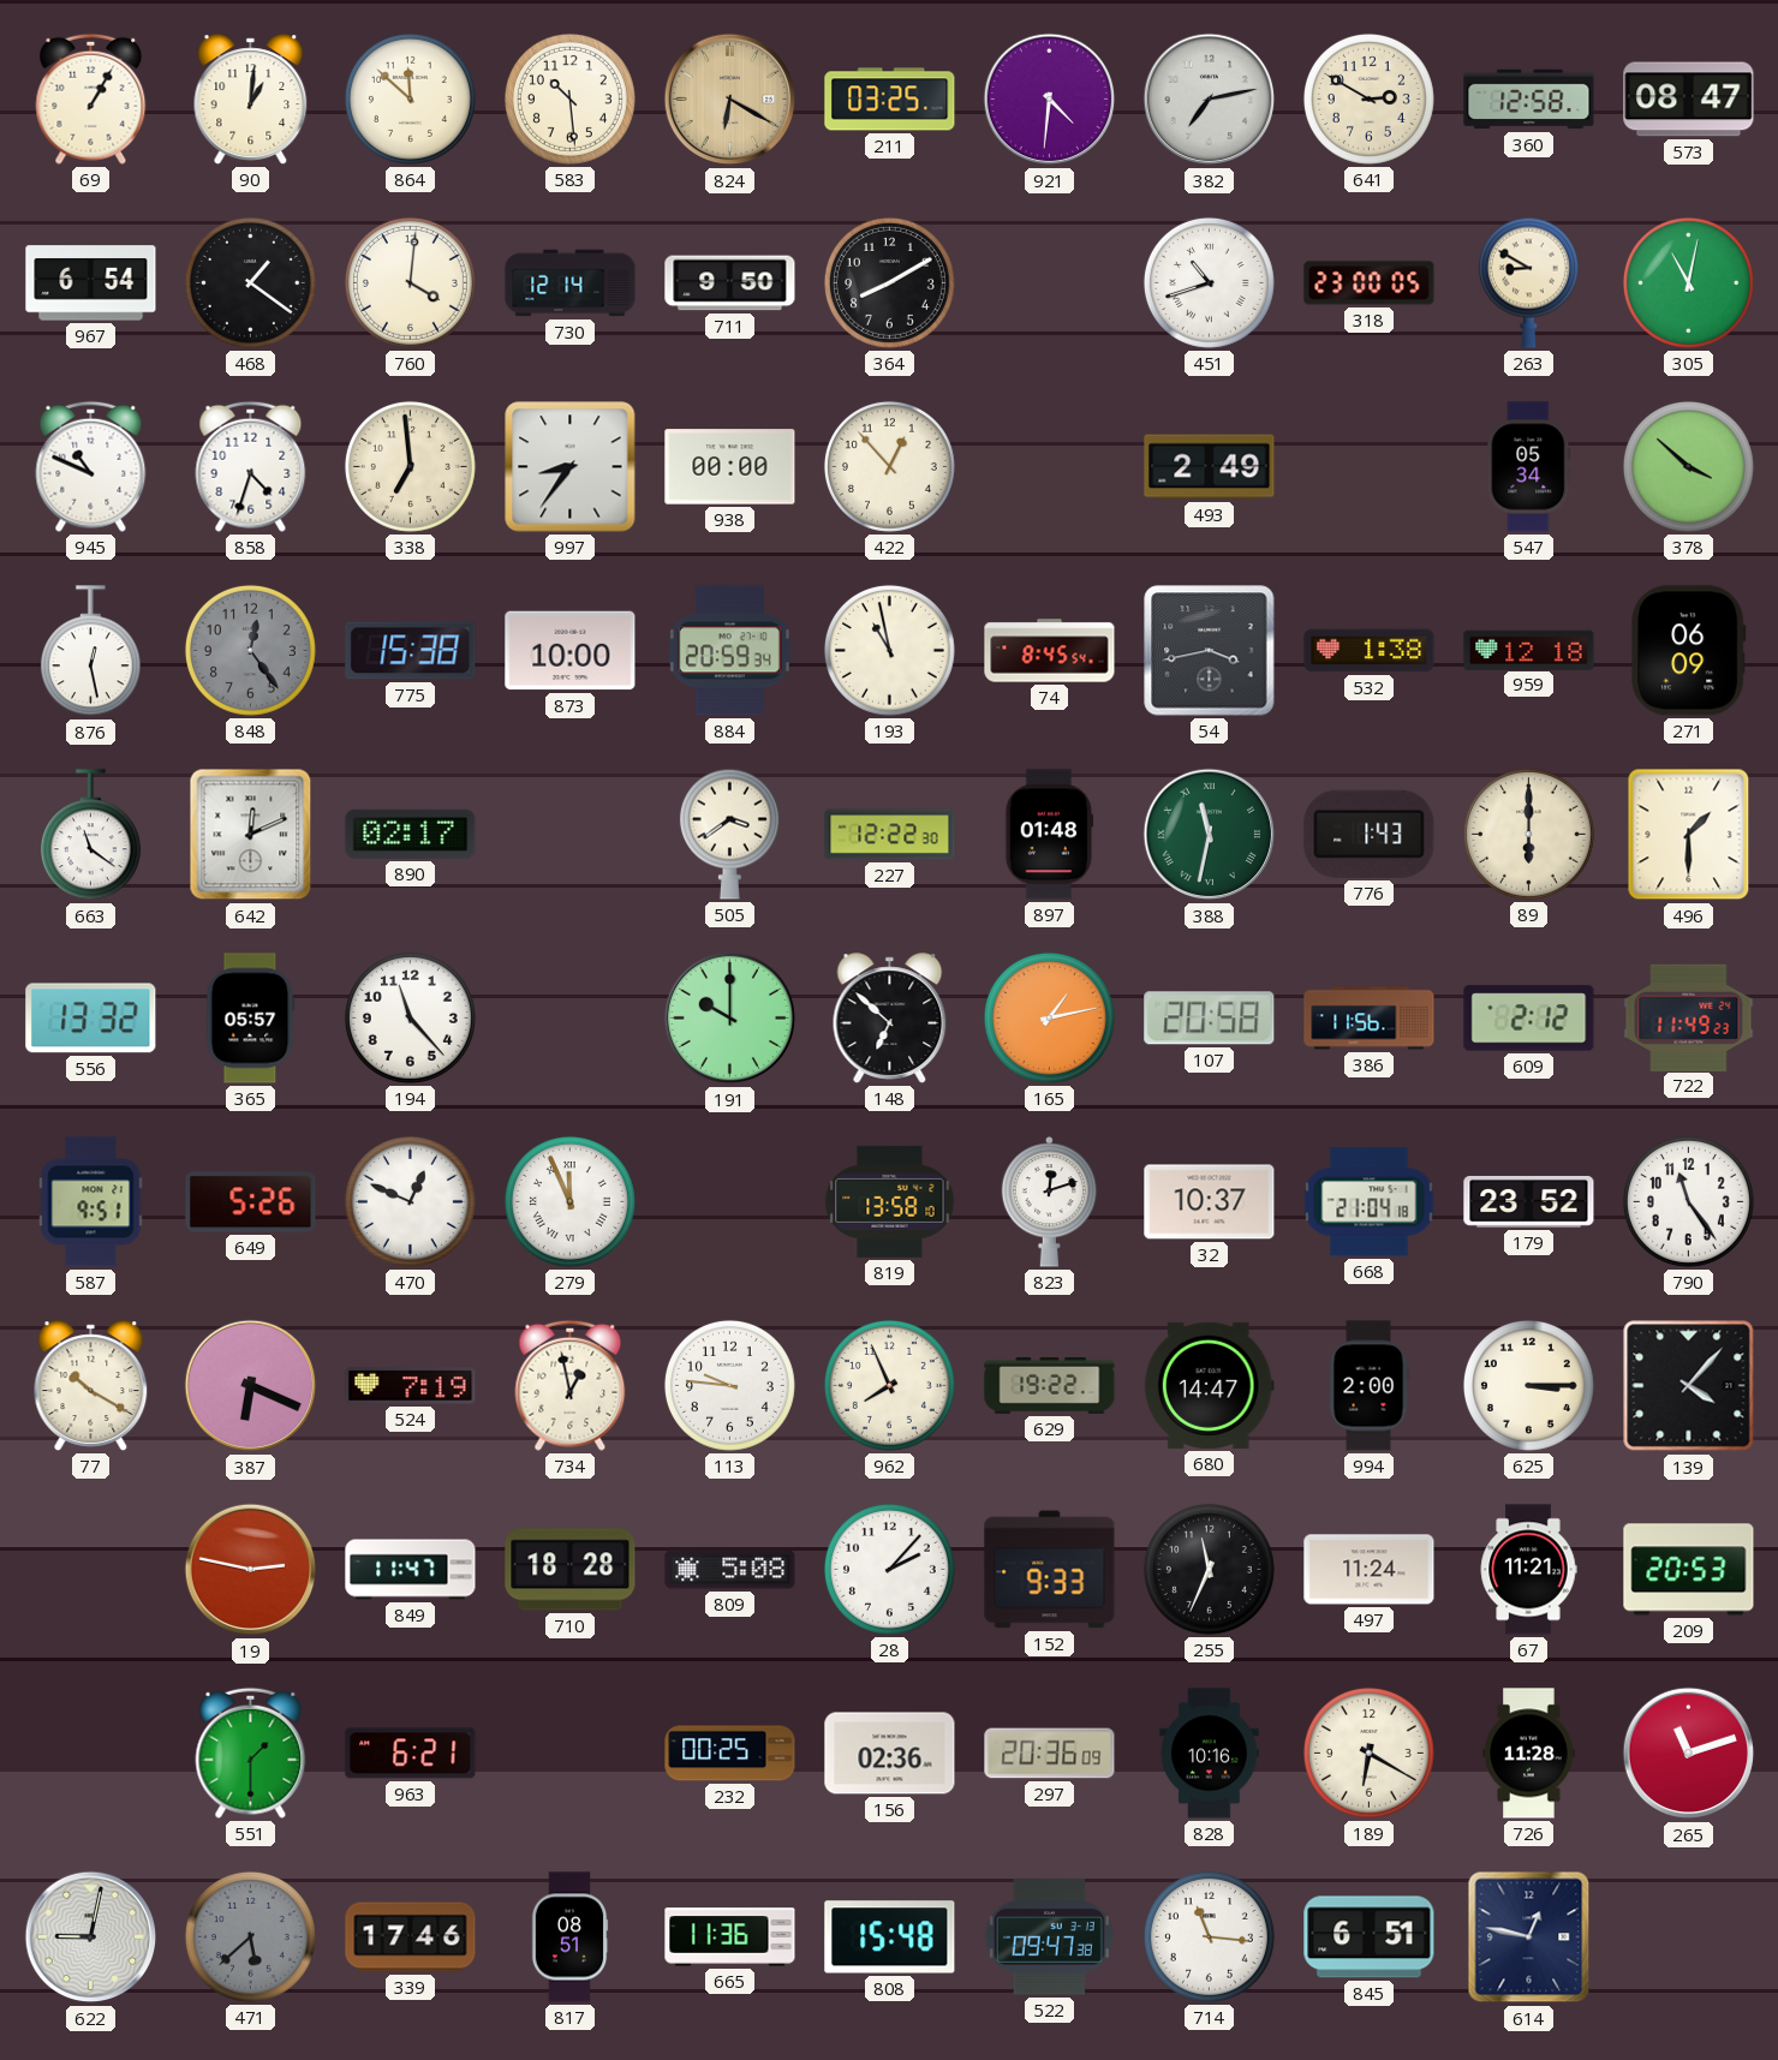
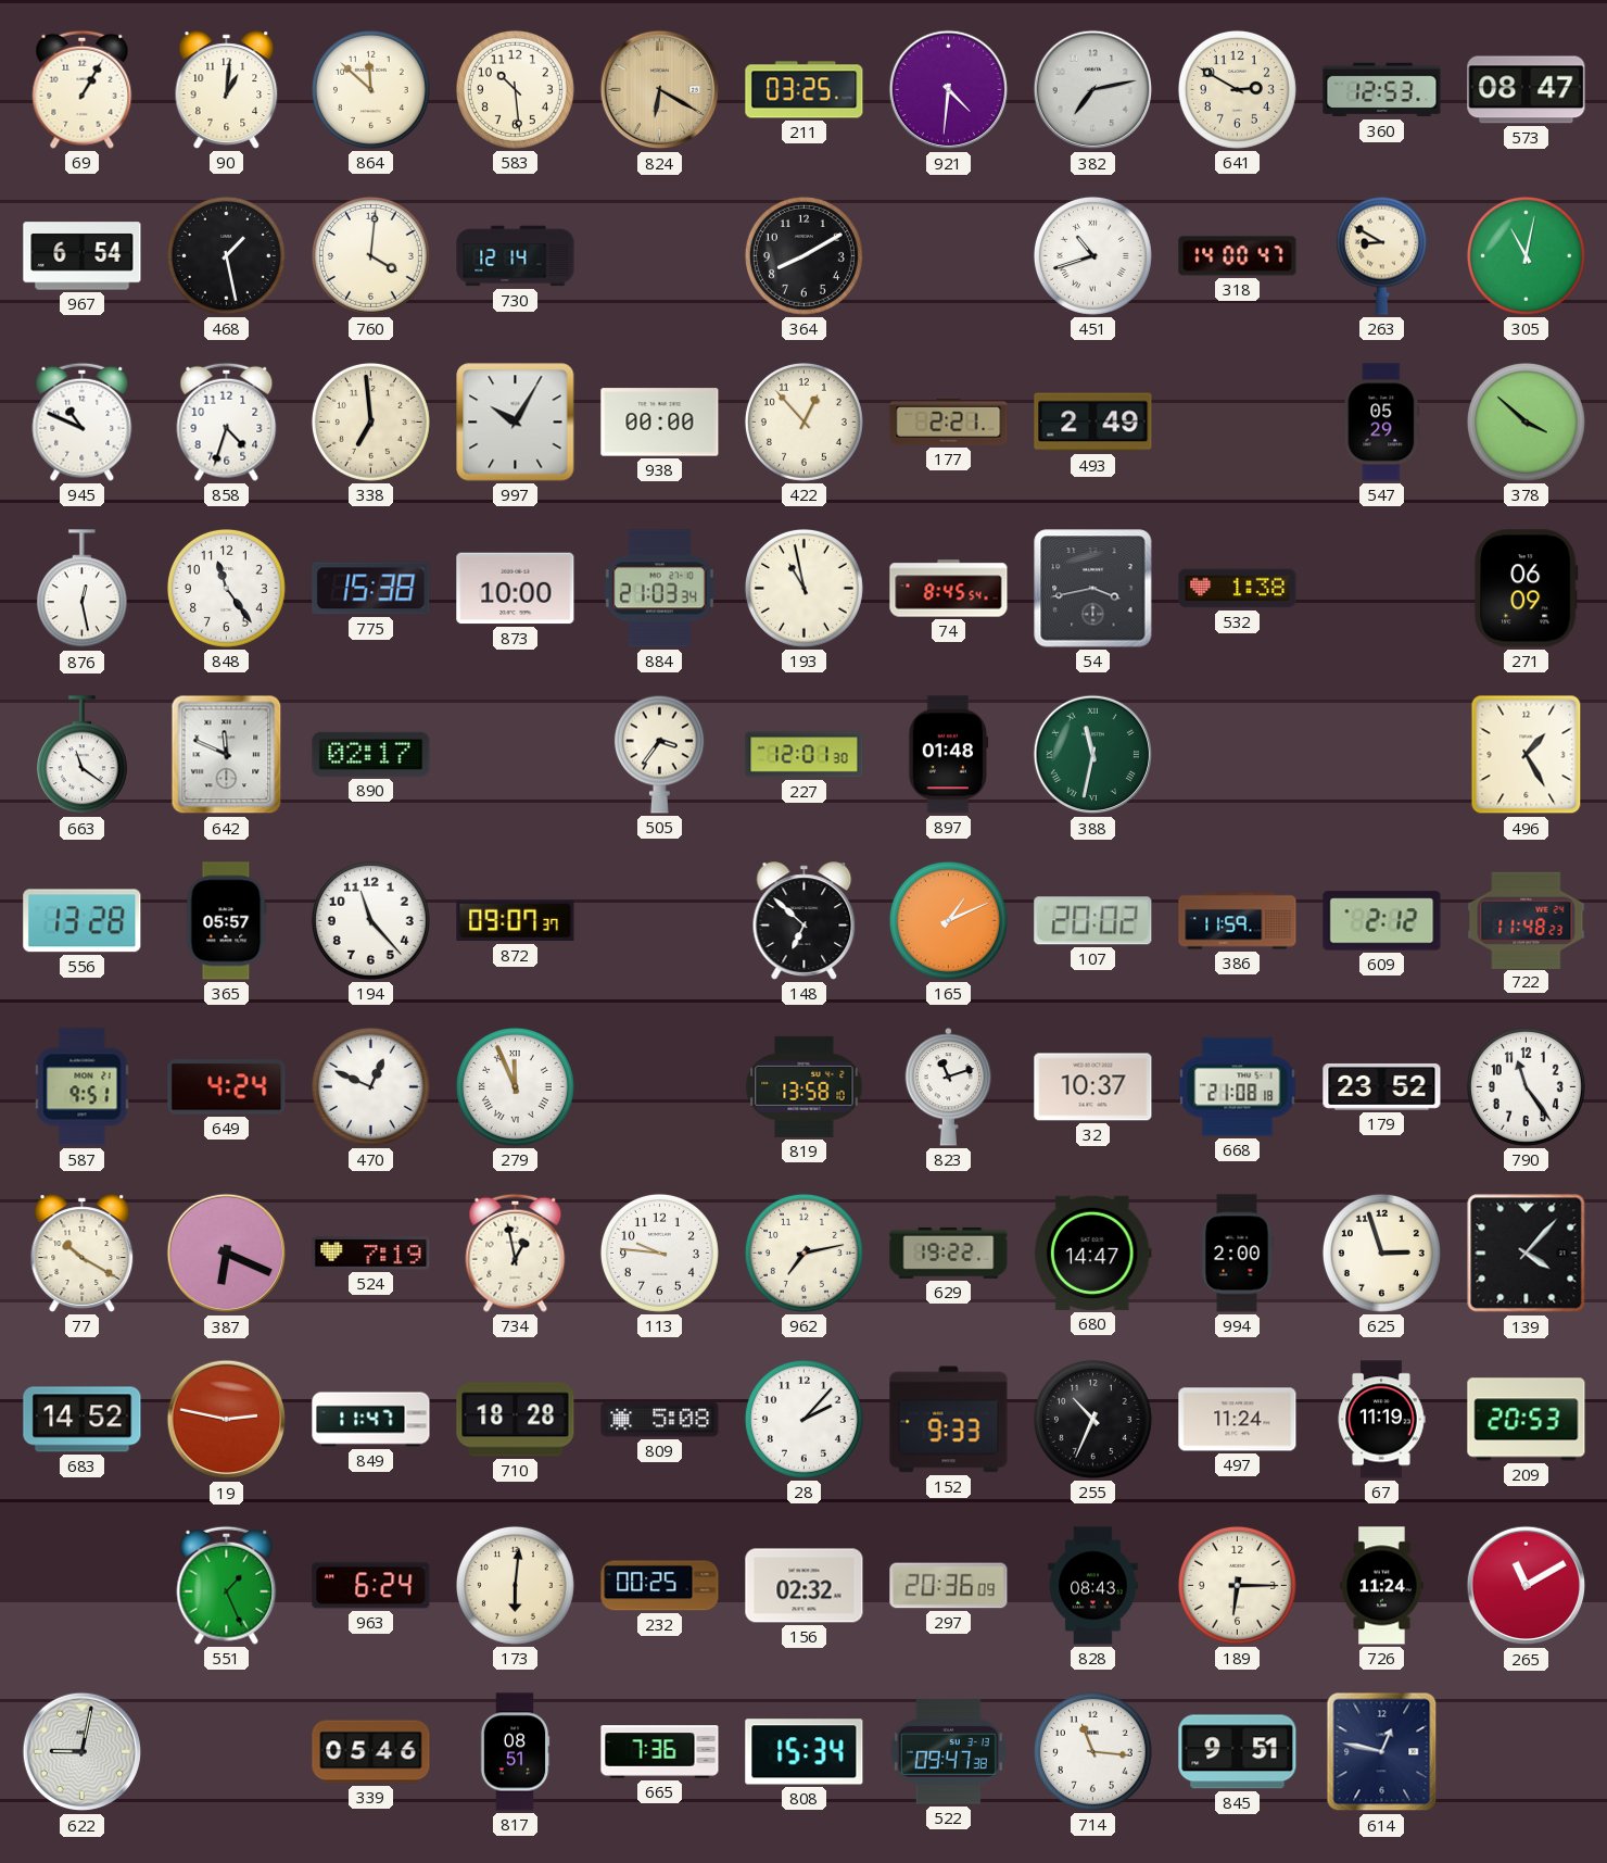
360: 12:58 -> 12:53
468: 1:21 -> 1:28
711: 9:50 -> none
318: 23:00 -> 14:00
997: 8:36 -> 10:05
177: none -> 2:21
547: 05:34 -> 05:29
848: 12:24 -> 11:24
848 dial: grey -> white
884: 20:59 -> 21:03
959: 12:18 -> none
642: 12:11 -> 11:49
505: 3:39 -> 3:36
227: 12:22 -> 12:01
776: 1:43 -> none
89: 6:00 -> none
496: 1:30 -> 1:25
556: 13:32 -> 13:28
872: none -> 09:07
191: 10:00 -> none
165: 1:13 -> 1:11
107: 20:58 -> 20:02
386: 11:56 -> 11:59
722: 11:49 -> 11:48
649: 5:26 -> 4:24
823: 12:12 -> 11:12
668: 21:04 -> 21:08
962: 7:56 -> 7:13
625: 3:15 -> 2:57
683: none -> 14:52
255: 11:34 -> 10:34
67: 11:21 -> 11:19
551: 1:30 -> 1:26
963: 6:21 -> 6:24
173: none -> 6:01
156: 02:36 -> 02:32
828: 10:16 -> 08:43
189: 6:20 -> 6:15
726: 11:28 -> 11:24
265: 11:12 -> 11:10
471: 5:38 -> none
339: 17:46 -> 05:46
665: 11:36 -> 7:36
808: 15:48 -> 15:34
845: 6:51 -> 9:51
